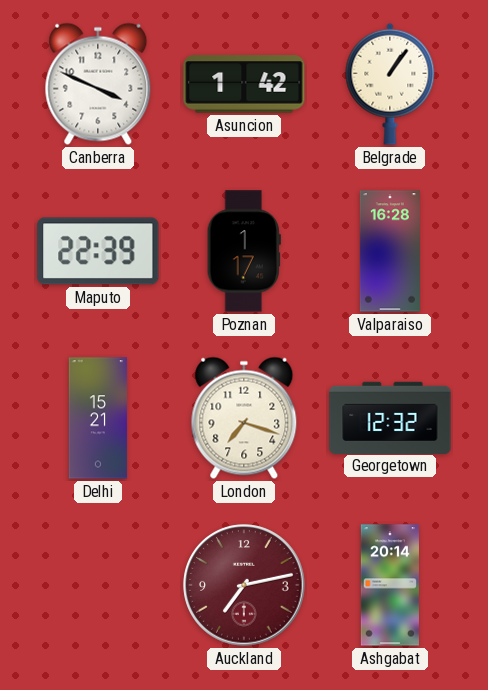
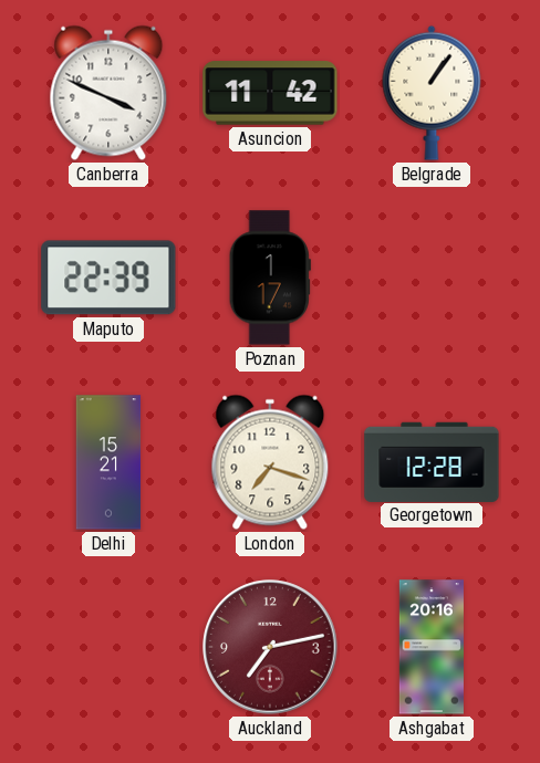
Asuncion: 1:42 -> 11:42
Valparaiso: 16:28 -> none
Georgetown: 12:32 -> 12:28
Ashgabat: 20:14 -> 20:16
